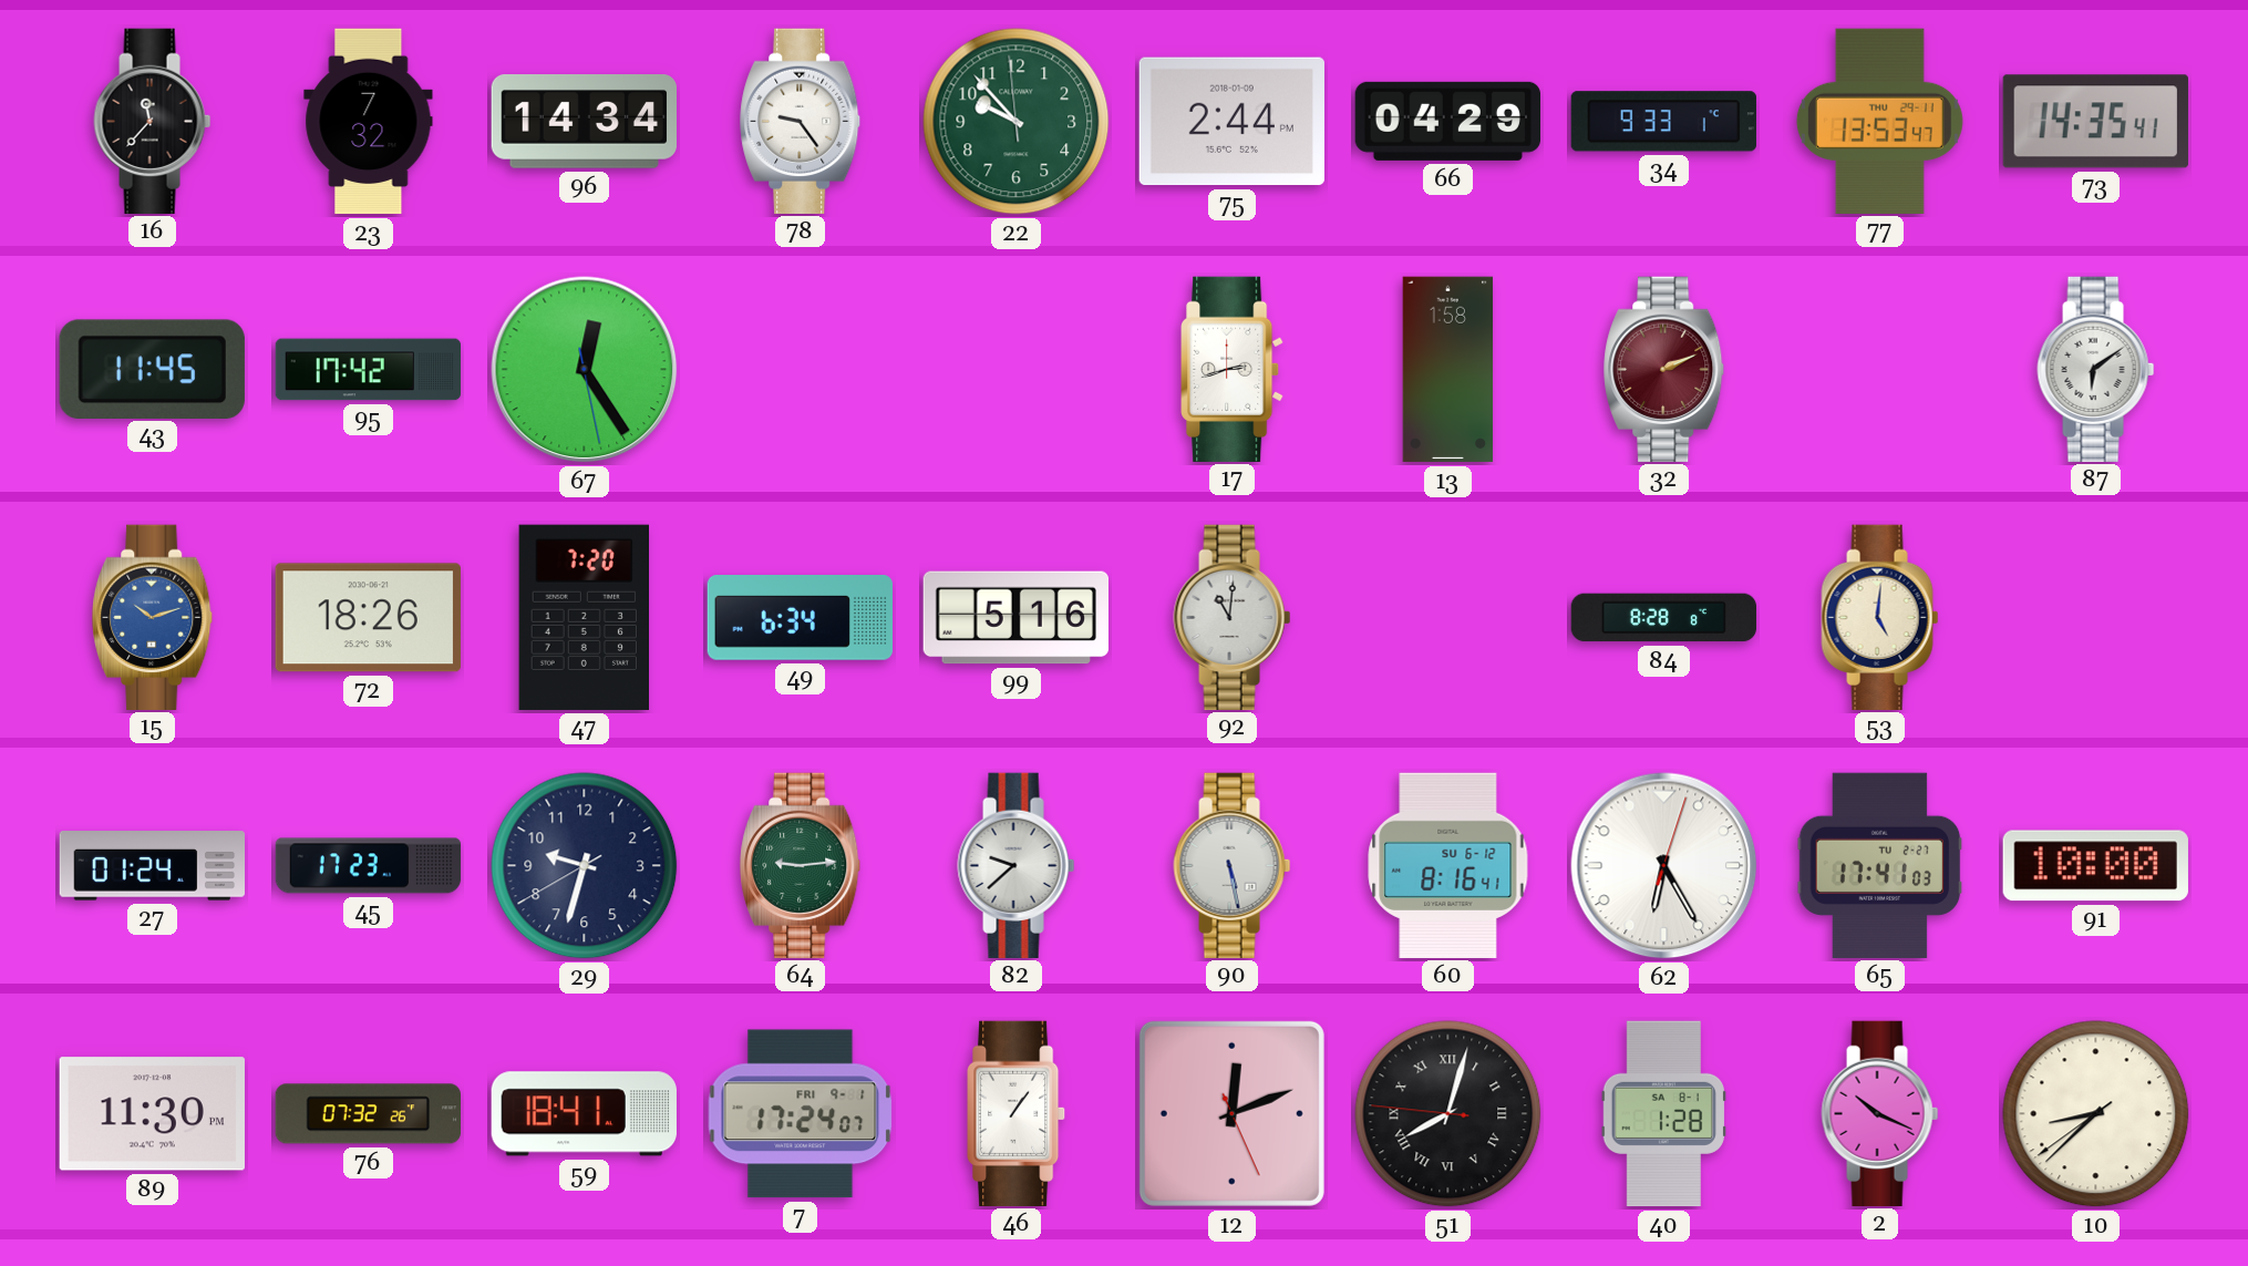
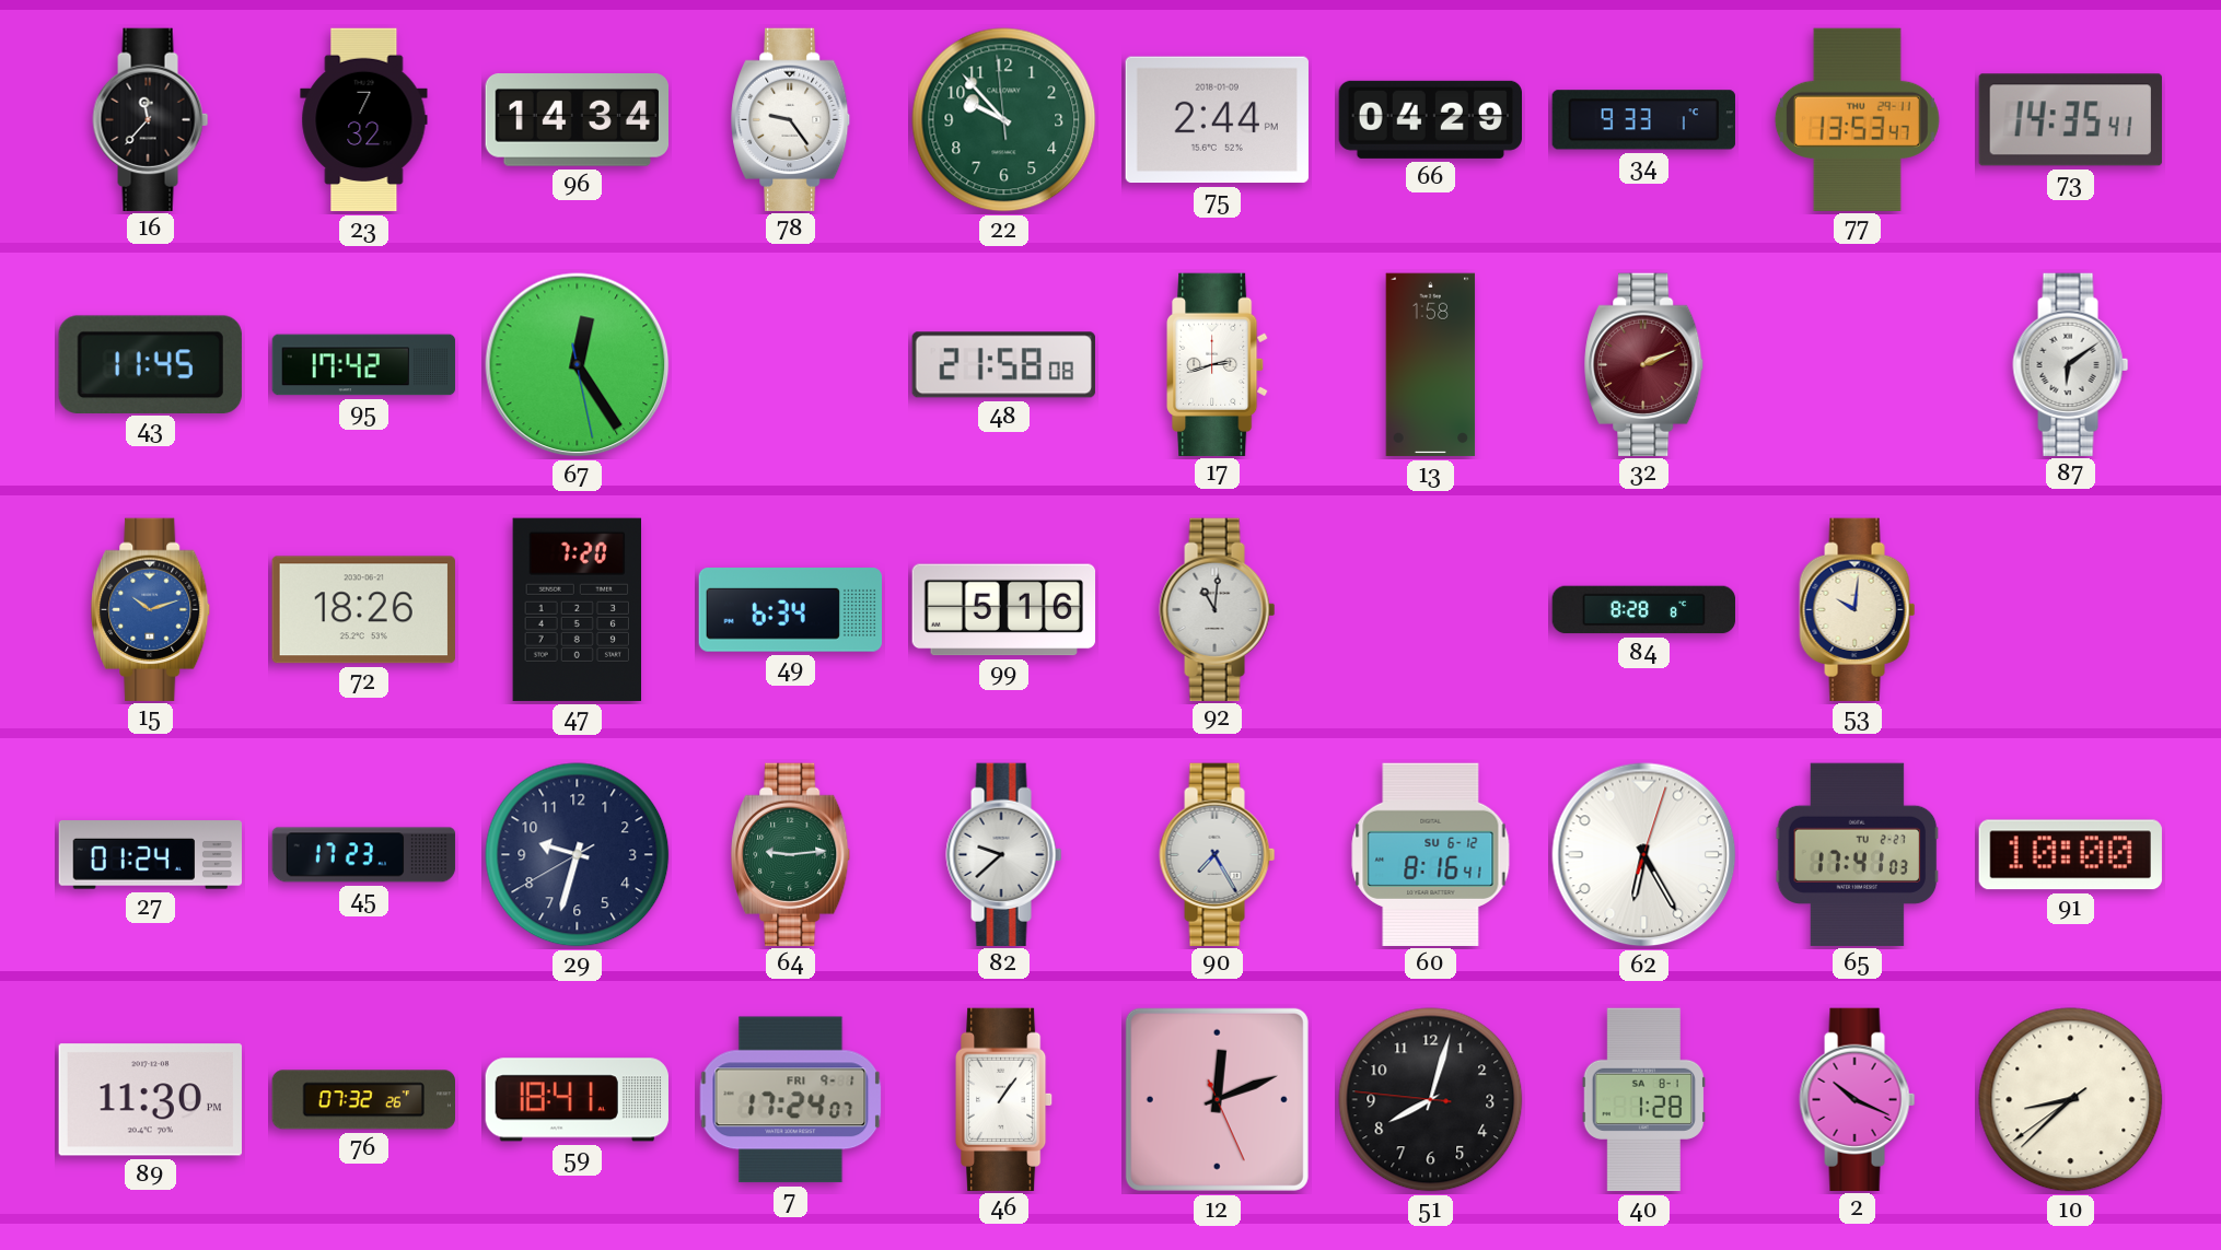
48: none -> 21:58
53: 5:01 -> 10:01
90: 5:28 -> 7:25
51 numerals: Roman -> Arabic
